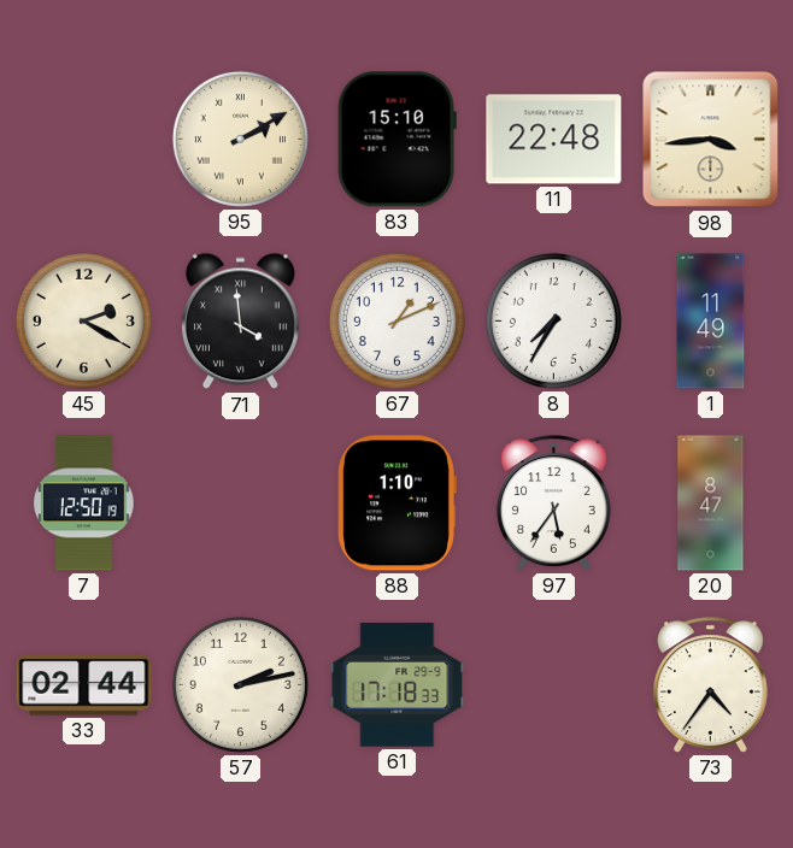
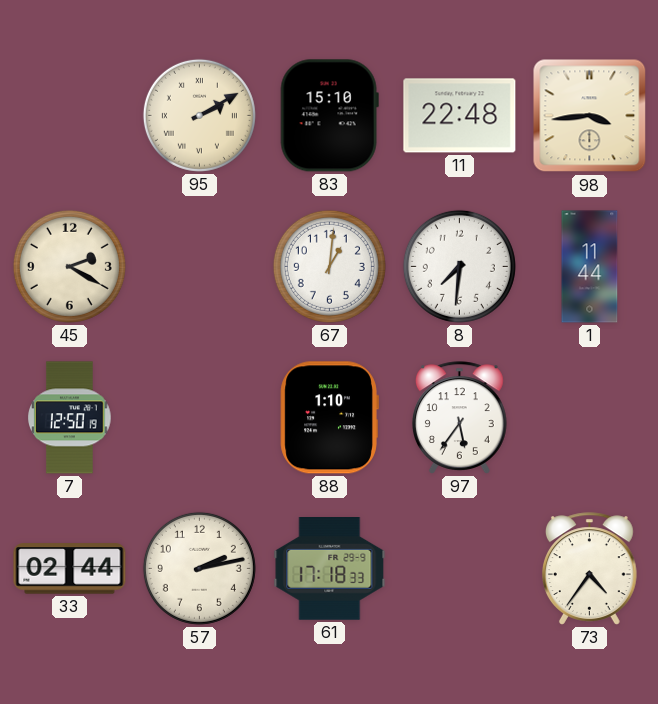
71: 3:59 -> none
67: 1:11 -> 1:01
8: 7:35 -> 7:31
1: 11:49 -> 11:44
20: 8:47 -> none
